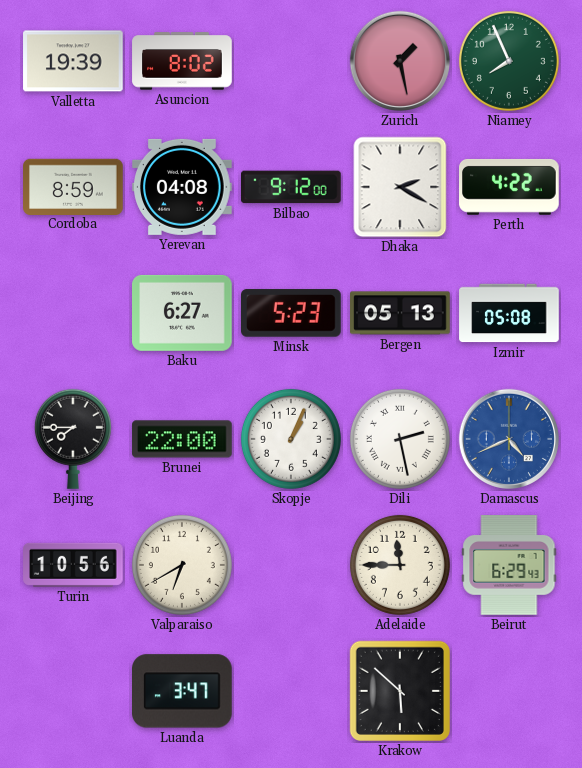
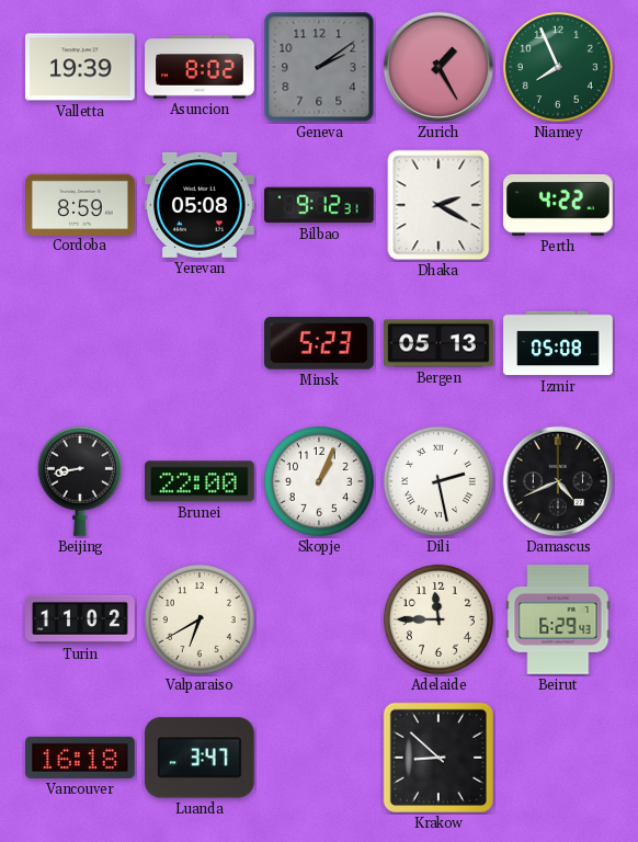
Geneva: none -> 2:09
Zurich: 1:28 -> 1:25
Yerevan: 04:08 -> 05:08
Bilbao: 9:12:00 -> 9:12:31
Baku: 6:27 -> none
Beijing: 7:45 -> 8:43
Damascus dial: blue -> black
Turin: 10:56 -> 11:02
Vancouver: none -> 16:18
Krakow: 5:52 -> 8:52
